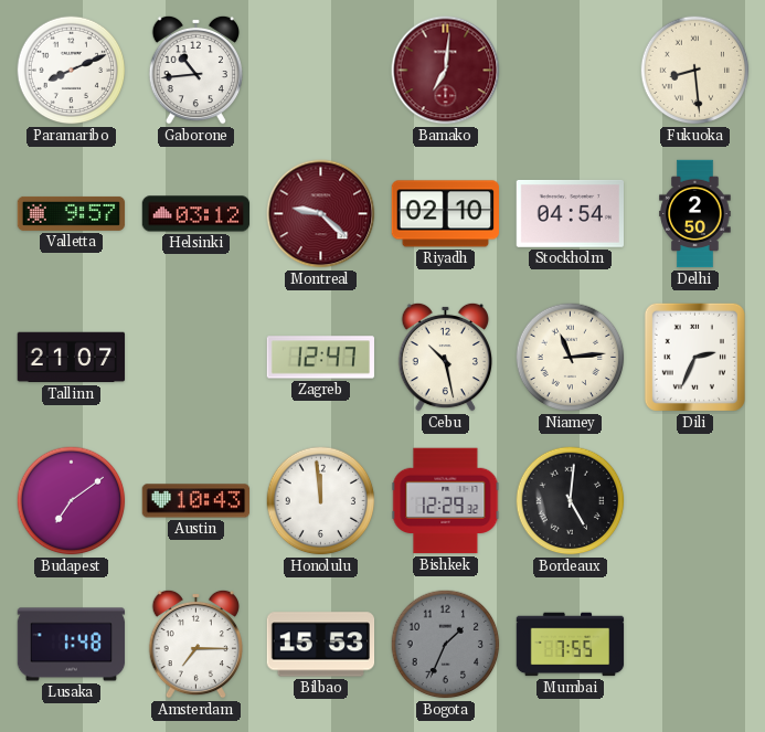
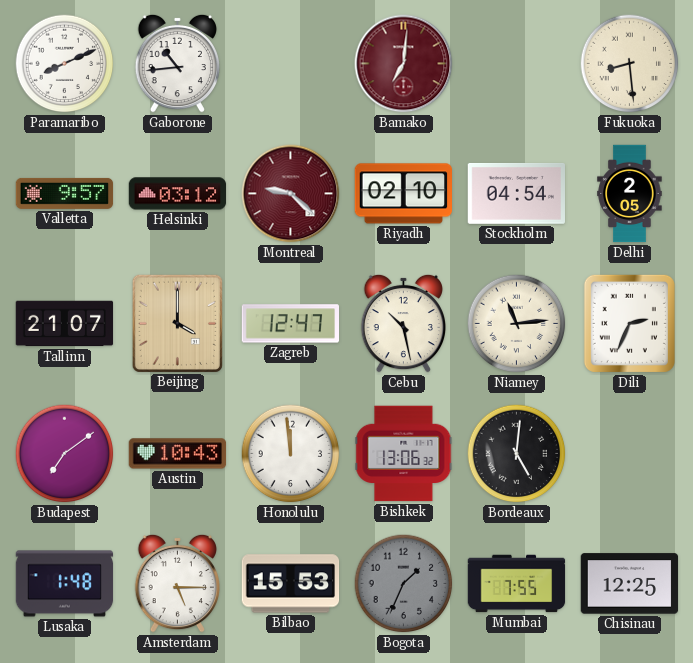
Delhi: 2:50 -> 2:05
Beijing: none -> 4:00
Bishkek: 12:29 -> 13:06
Amsterdam: 7:15 -> 5:15
Chisinau: none -> 12:25
